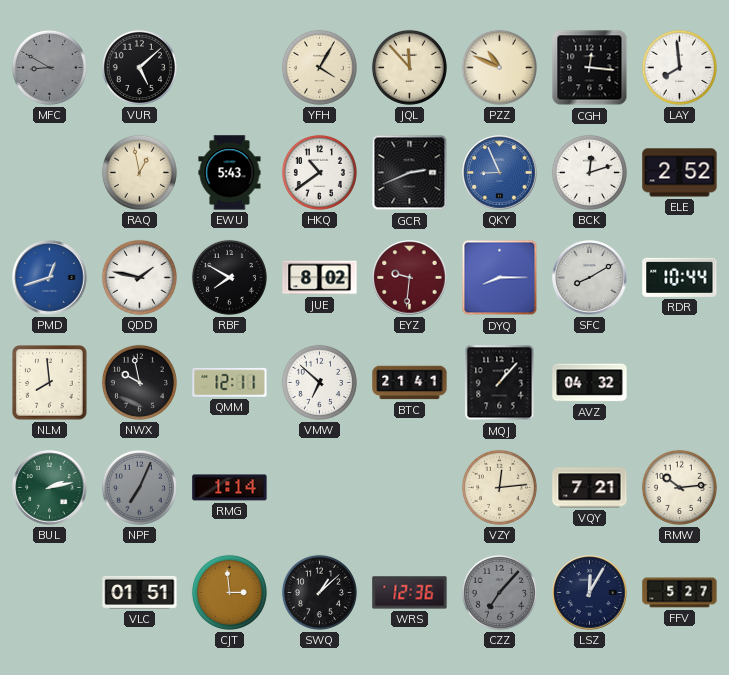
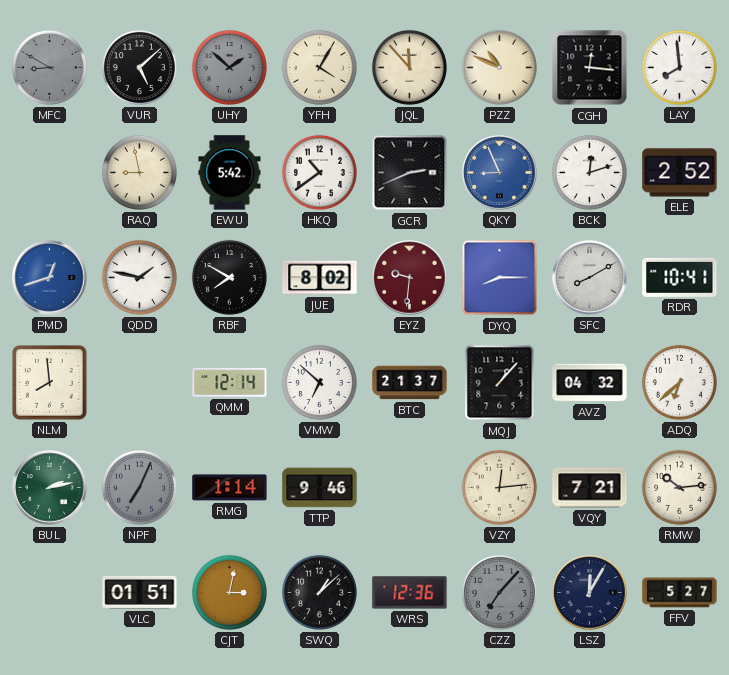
UHY: none -> 1:52
RAQ: 12:58 -> 8:58
EWU: 5:43 -> 5:42
RDR: 10:44 -> 10:41
NWX: 9:58 -> none
QMM: 12:11 -> 12:14
BTC: 21:41 -> 21:37
ADQ: none -> 6:38
TTP: none -> 9:46
CJT: 2:59 -> 3:02
